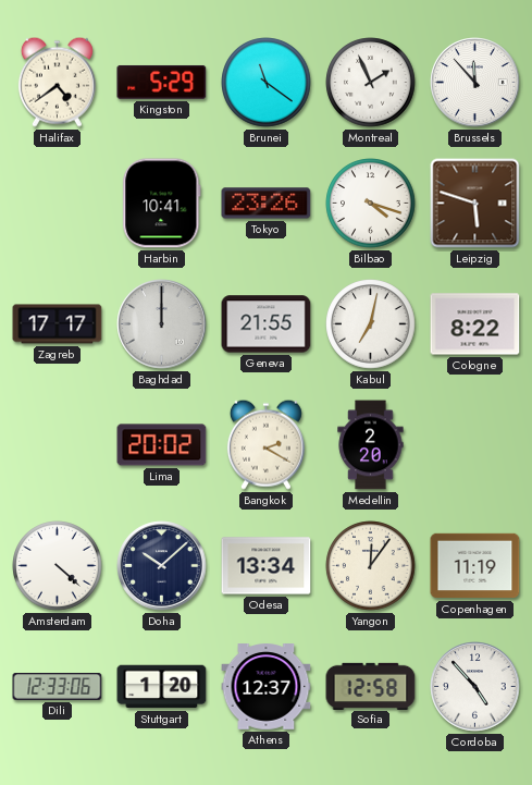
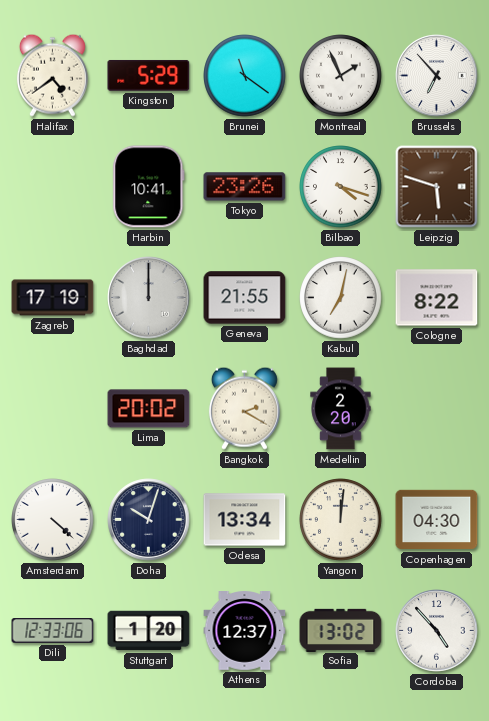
Brussels: 11:53 -> 6:53
Zagreb: 17:17 -> 17:19
Doha: 10:08 -> 10:03
Yangon: 12:06 -> 12:01
Copenhagen: 11:19 -> 04:30
Sofia: 12:58 -> 13:02
